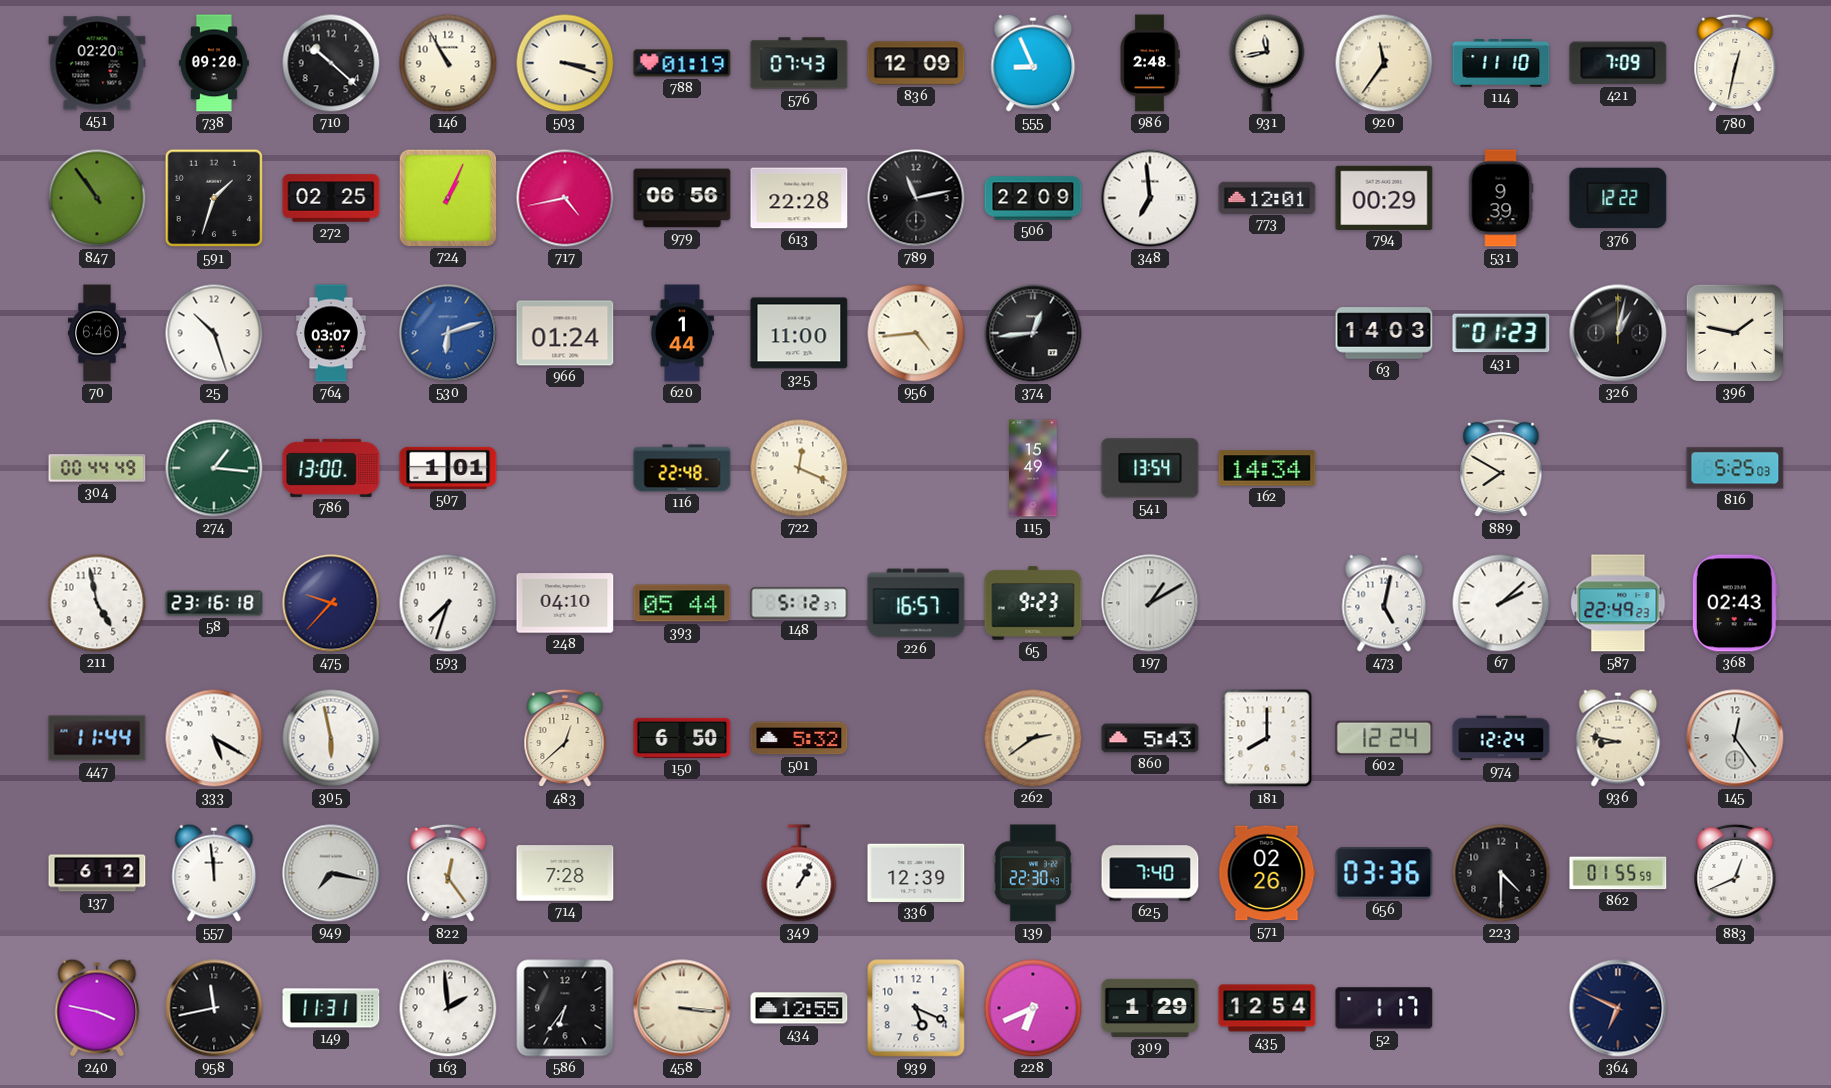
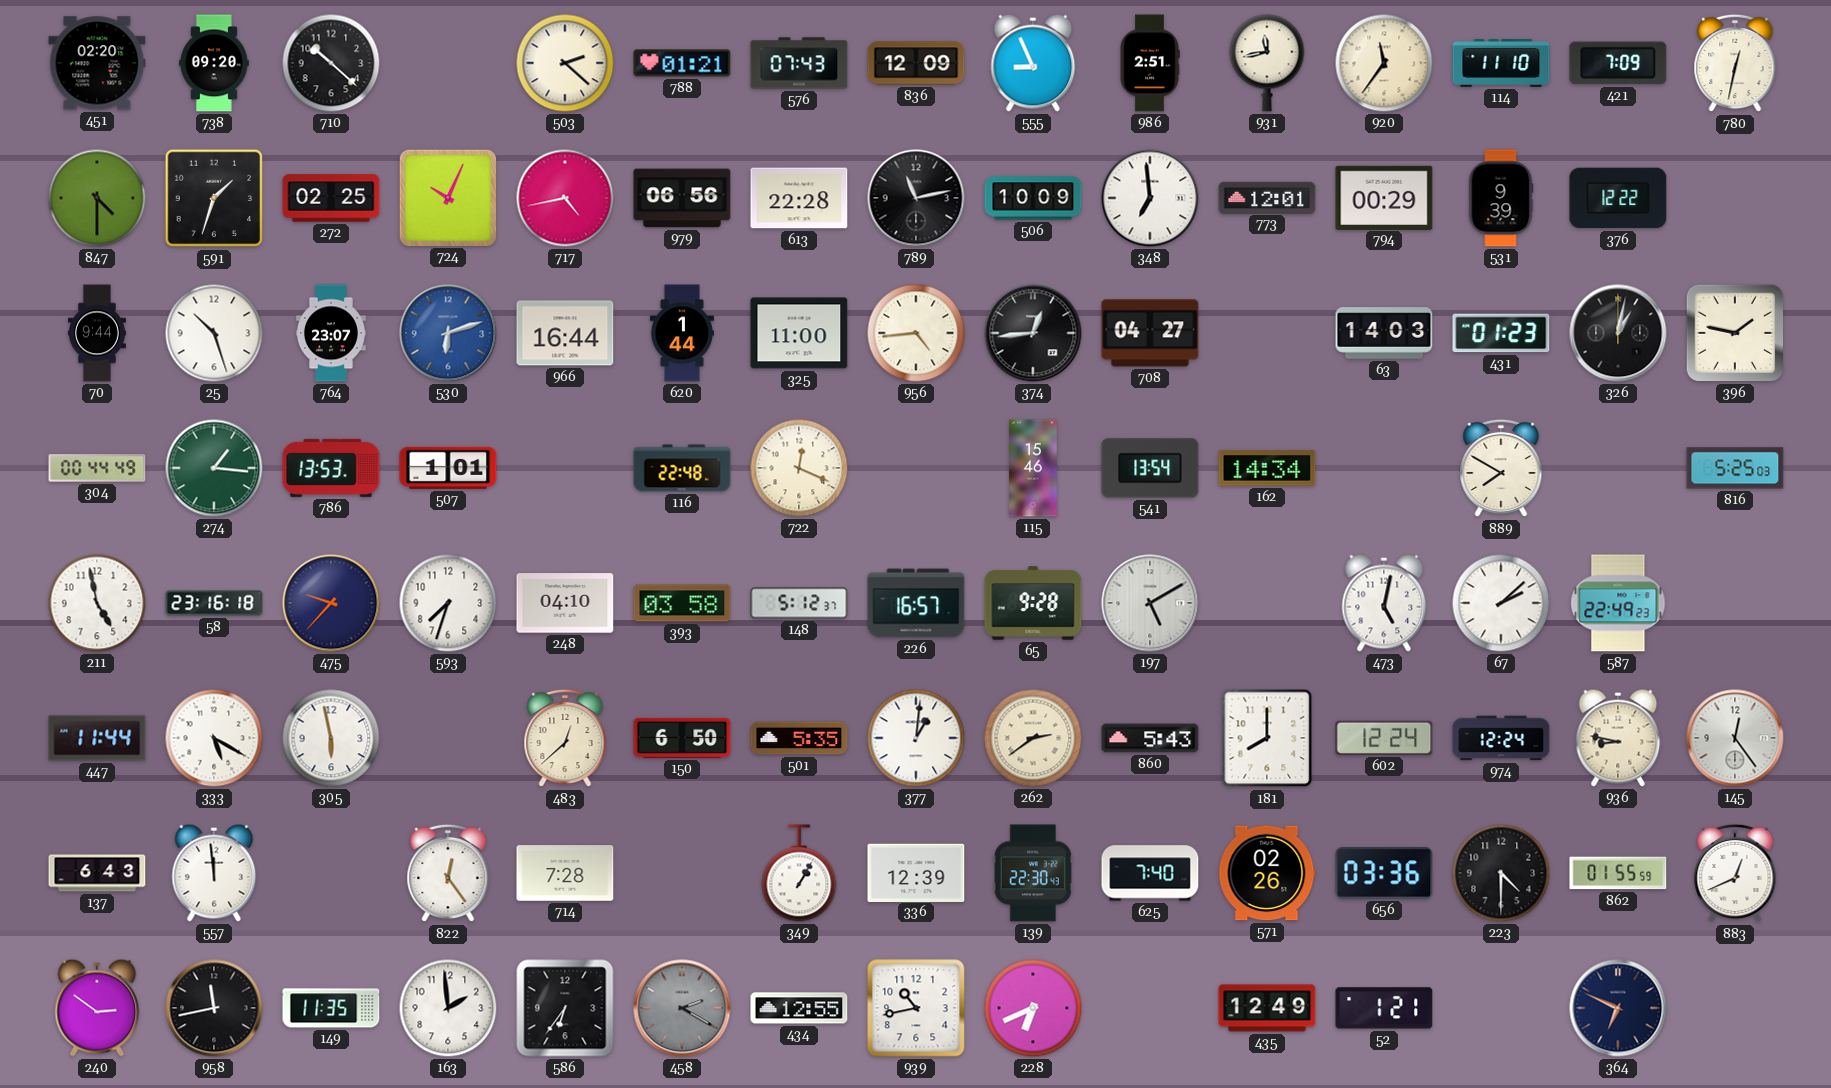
146: 10:55 -> none
503: 3:18 -> 2:22
788: 01:19 -> 01:21
986: 2:48 -> 2:51
847: 10:54 -> 4:30
724: 1:04 -> 10:04
506: 22:09 -> 10:09
70: 6:46 -> 9:44
764: 03:07 -> 23:07
966: 01:24 -> 16:44
708: none -> 04:27
786: 13:00 -> 13:53
115: 15:49 -> 15:46
393: 05:44 -> 03:58
65: 9:23 -> 9:28
197: 1:10 -> 5:10
368: 02:43 -> none
501: 5:32 -> 5:35
377: none -> 1:01
137: 6:12 -> 6:43
949: 7:17 -> none
240: 3:47 -> 2:51
149: 11:31 -> 11:35
458: 3:16 -> 2:20
458 dial: cream -> grey
939: 5:19 -> 10:43
309: 1:29 -> none
435: 12:54 -> 12:49
52: 1:17 -> 1:21
